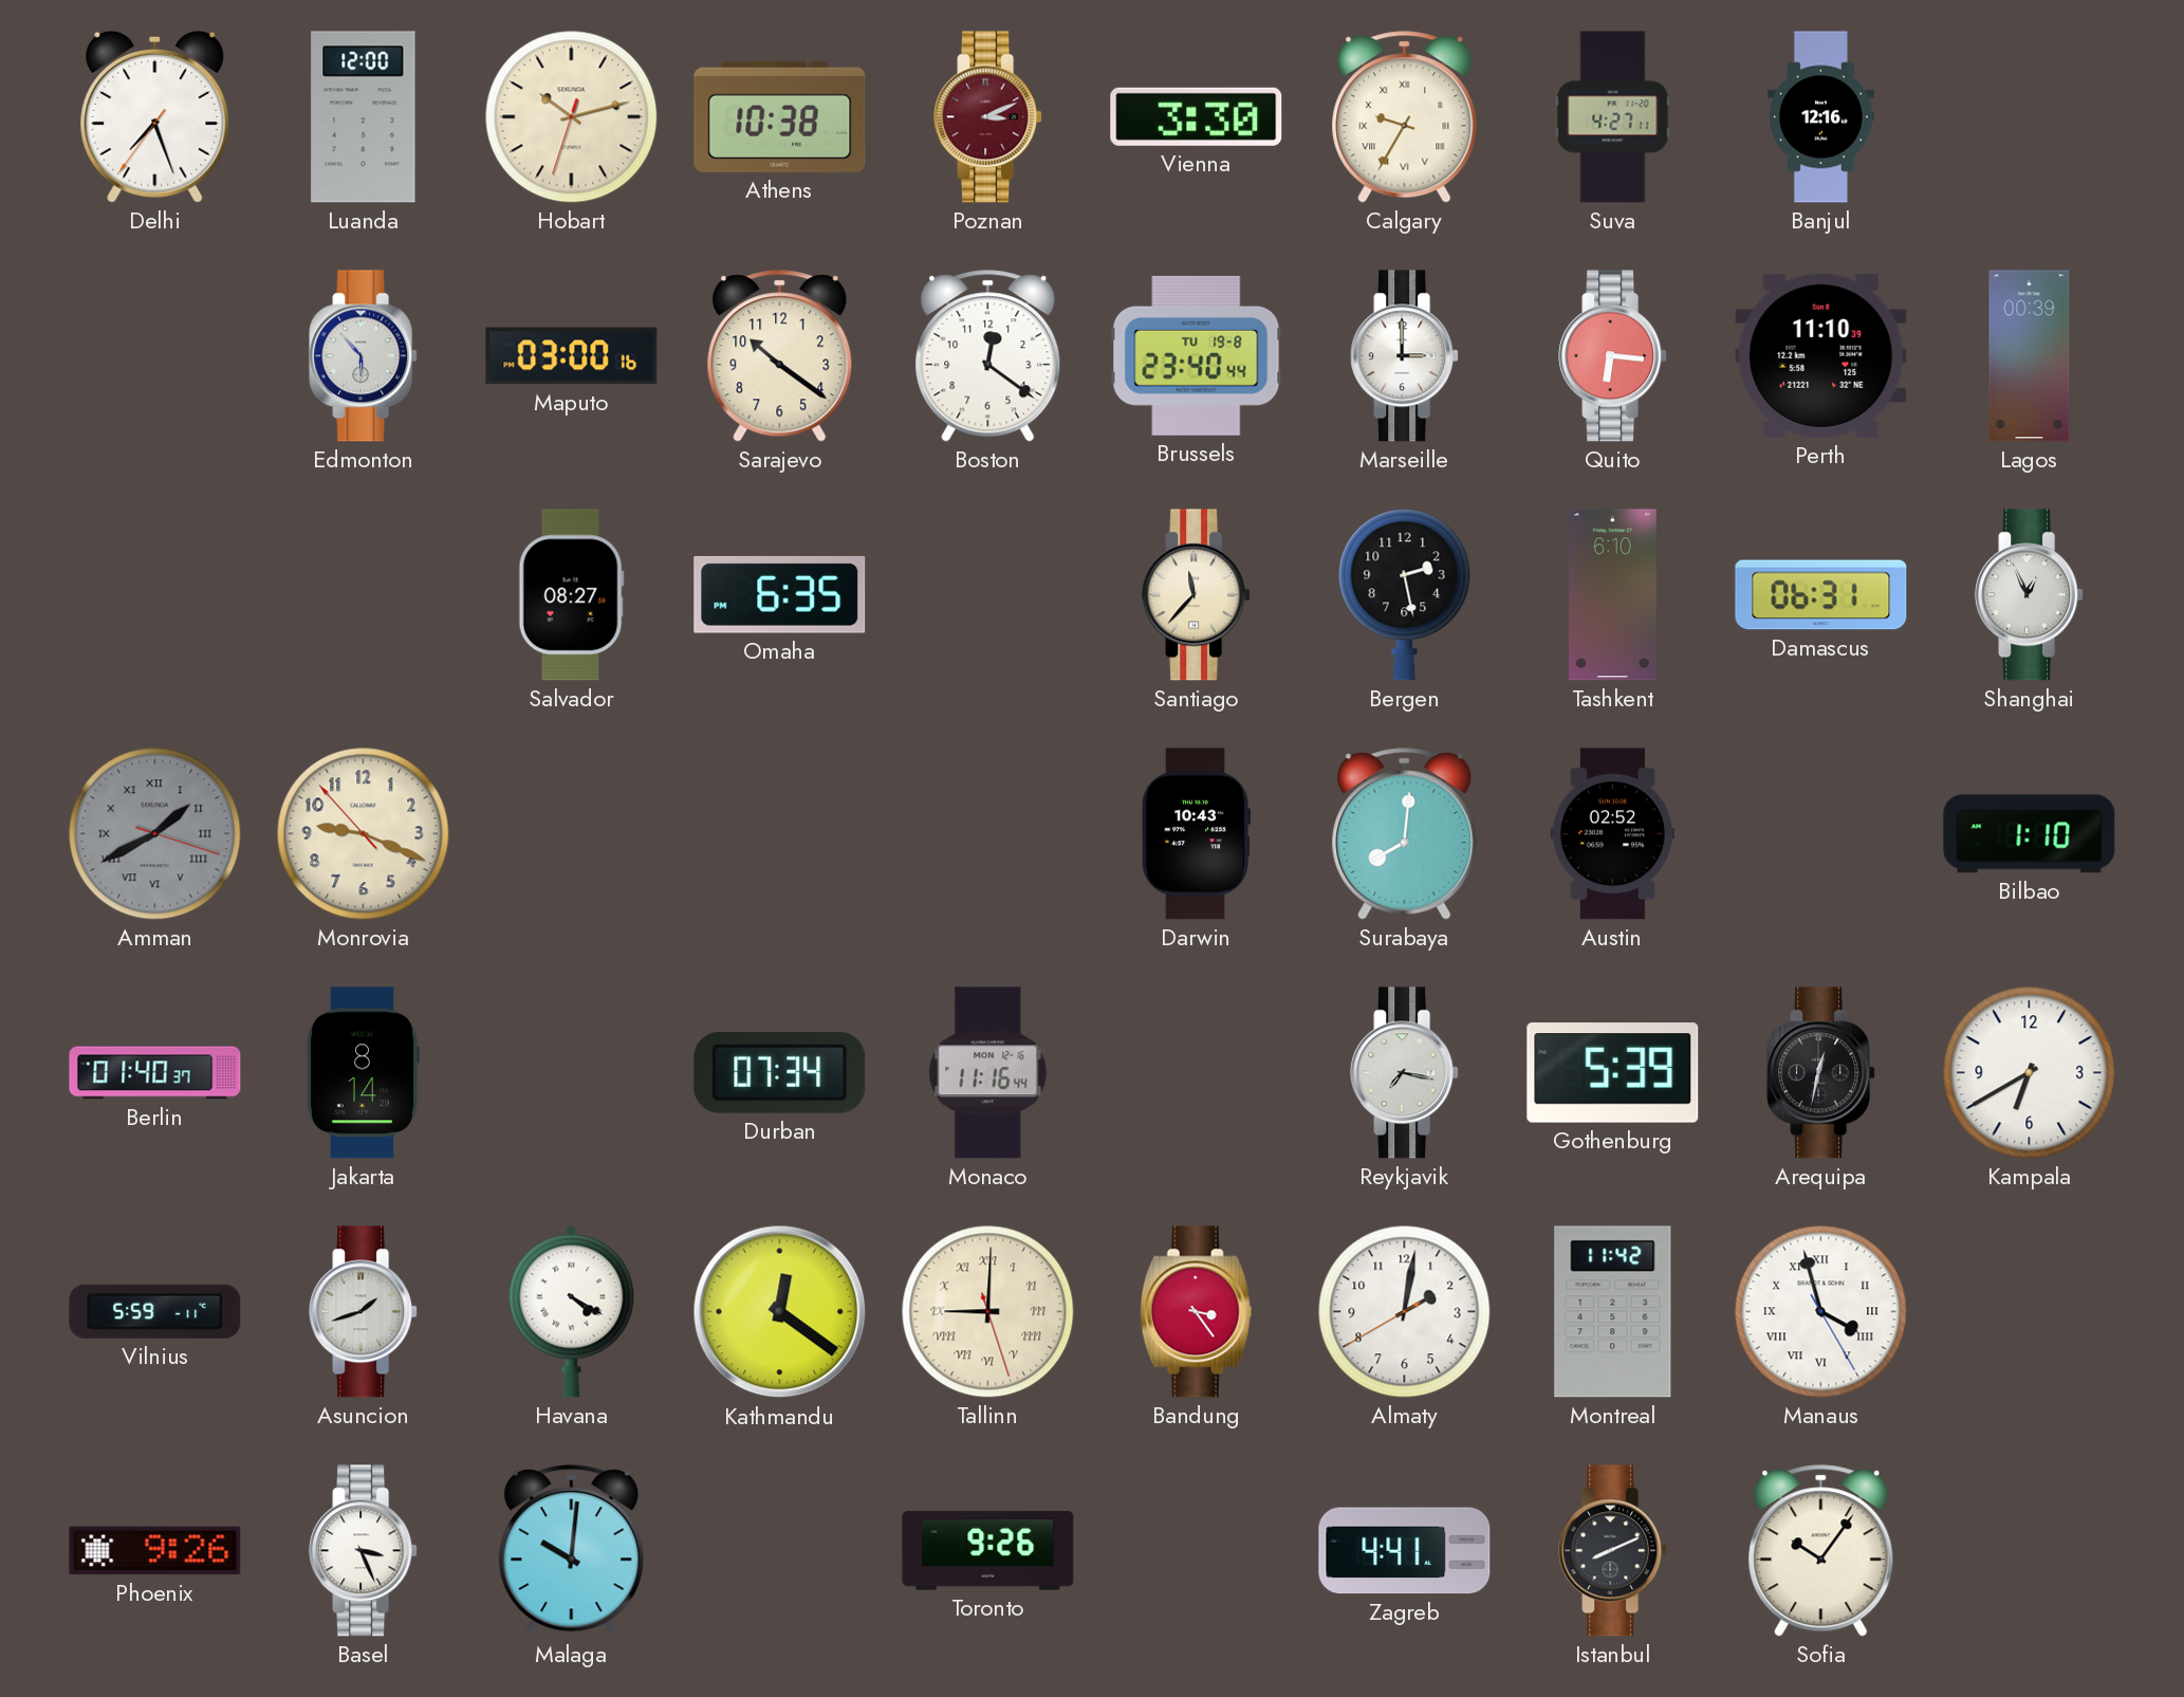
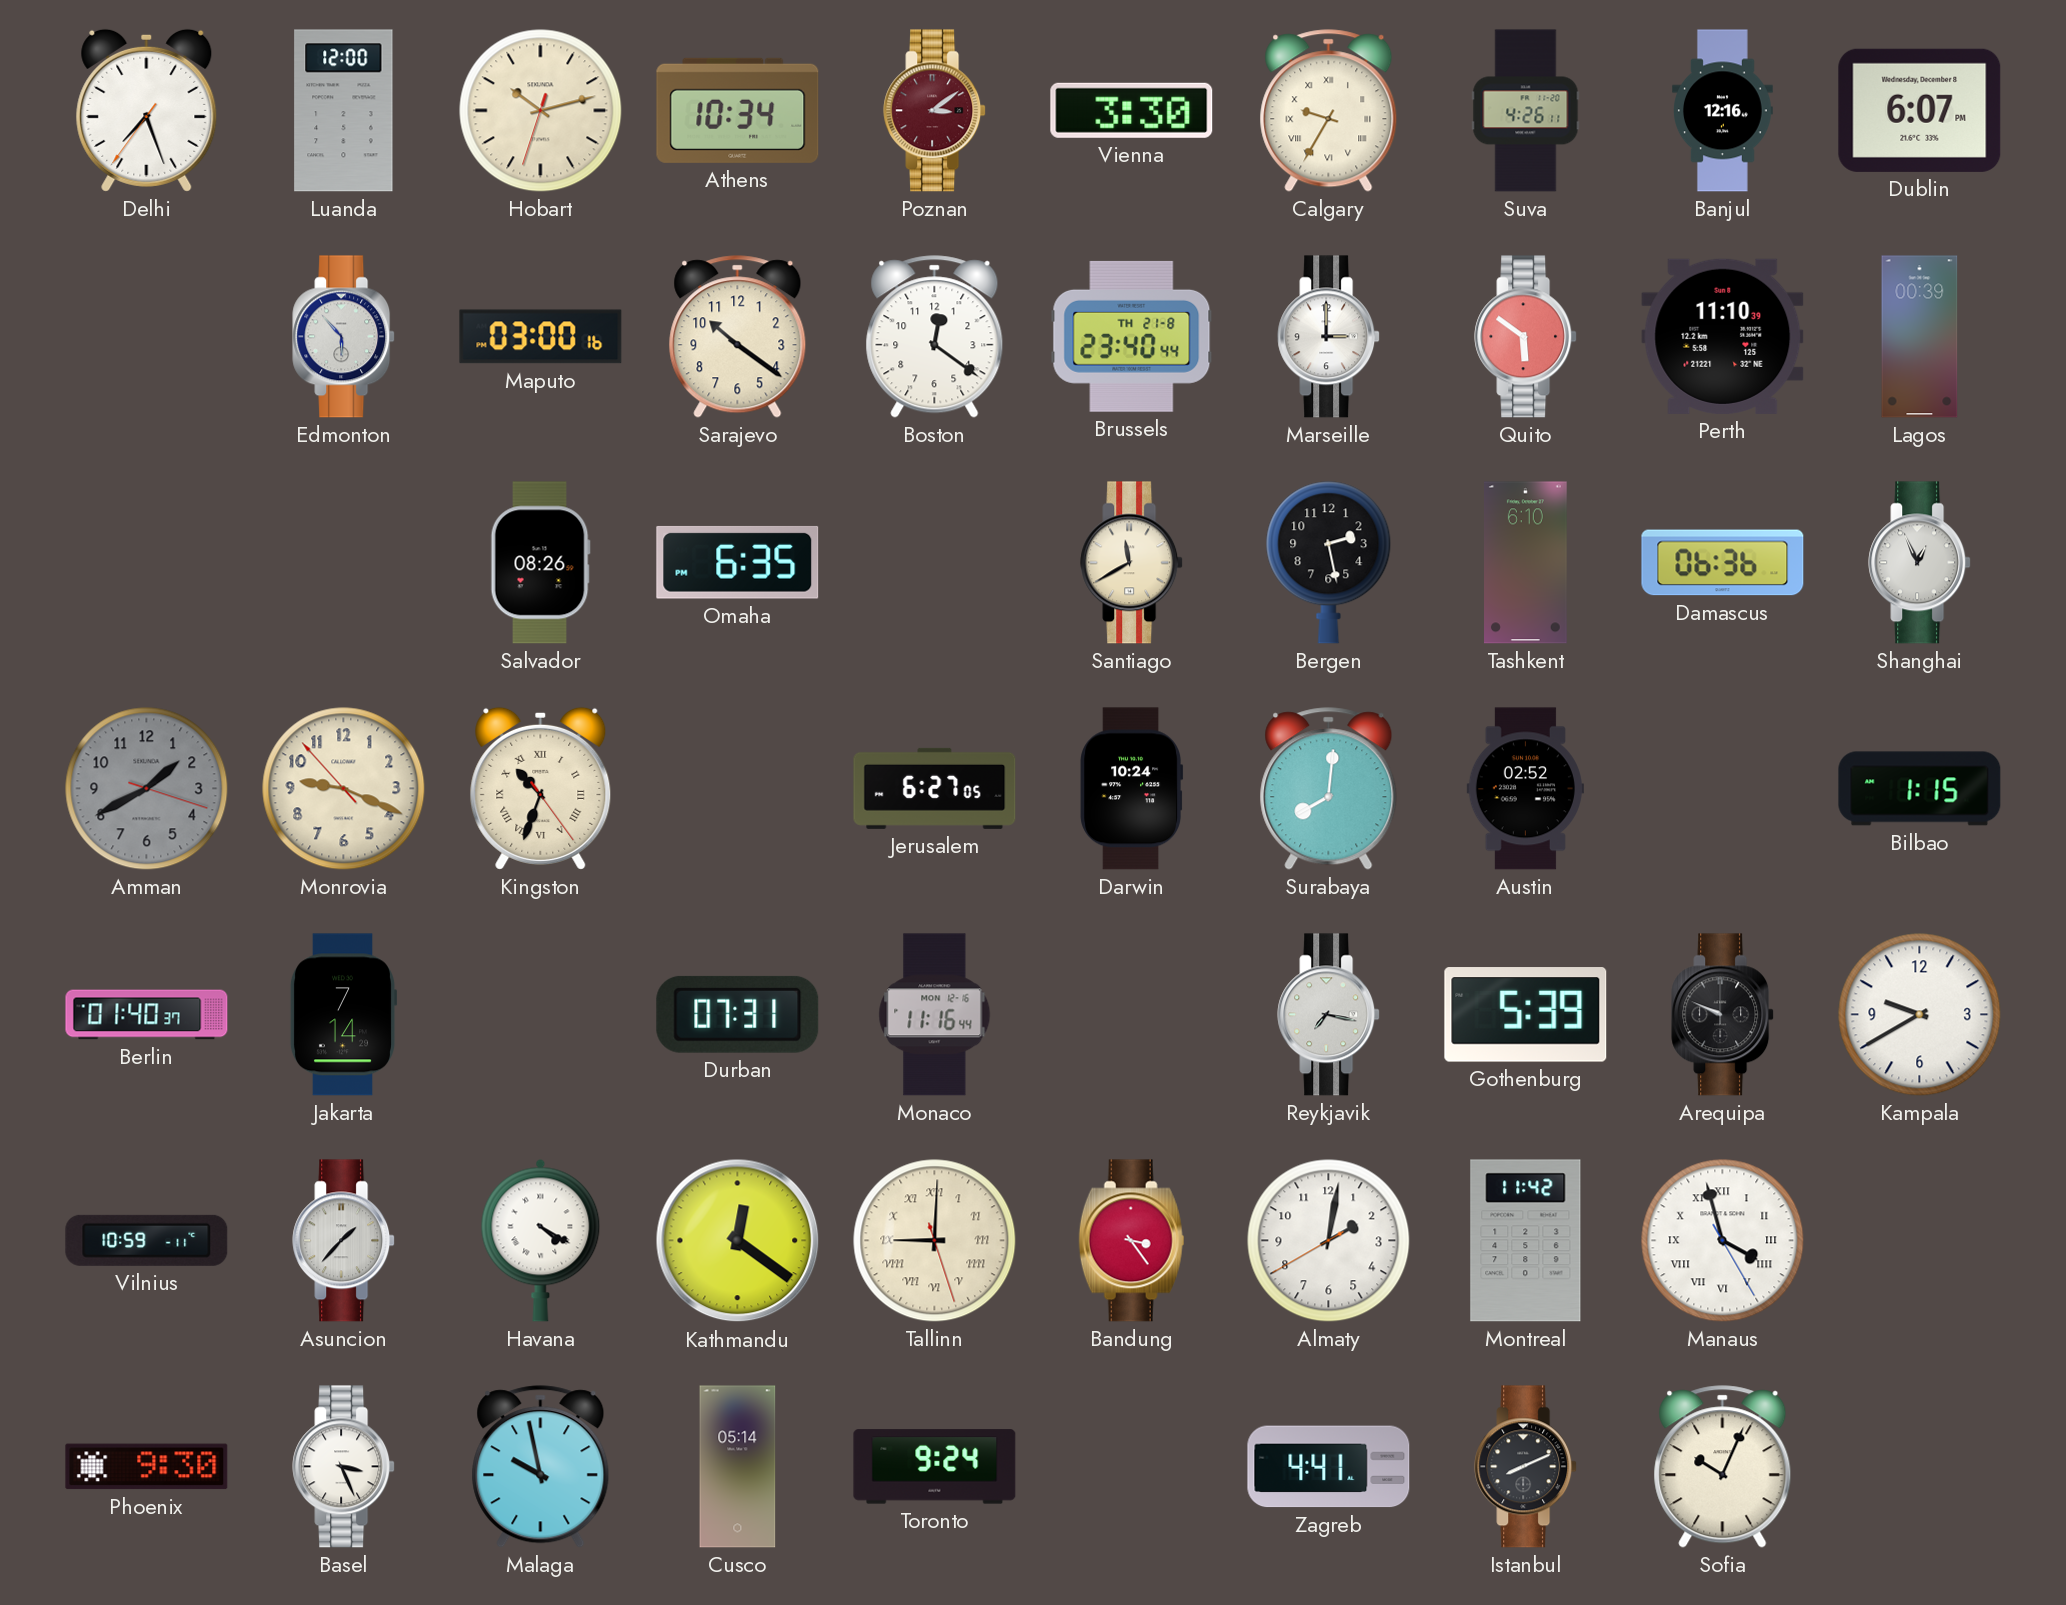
Athens: 10:38 -> 10:34
Poznan: 3:11 -> 3:09
Suva: 4:27 -> 4:26
Dublin: none -> 6:07
Brussels date: TU 19-8 -> TH 21-8
Quito: 6:16 -> 5:51
Salvador: 08:27 -> 08:26
Santiago: 11:37 -> 11:40
Damascus: 06:31 -> 06:36
Amman numerals: Roman -> Arabic
Kingston: none -> 10:33
Jerusalem: none -> 6:27
Darwin: 10:43 -> 10:24
Bilbao: 1:10 -> 1:15
Jakarta: 8:14 -> 7:14
Durban: 07:34 -> 07:31
Arequipa: 12:32 -> 9:49
Kampala: 6:40 -> 9:40
Vilnius: 5:59 -> 10:59
Asuncion: 1:42 -> 1:37
Phoenix: 9:26 -> 9:30
Malaga: 10:01 -> 9:58
Cusco: none -> 05:14
Toronto: 9:26 -> 9:24
Sofia: 10:06 -> 10:04
